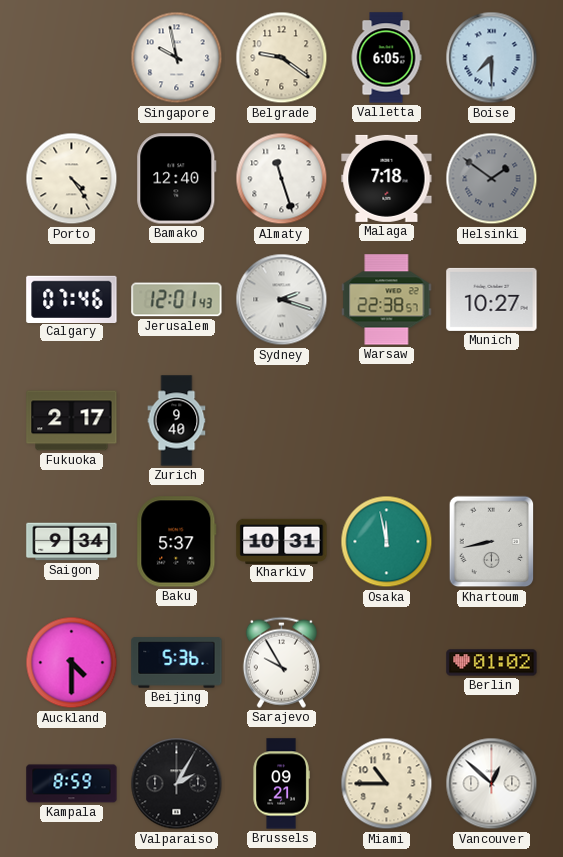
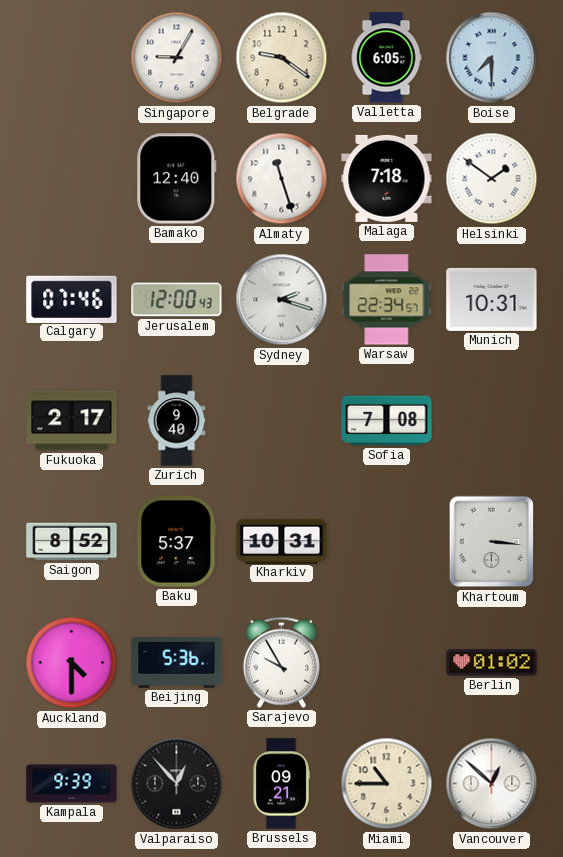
Singapore: 9:58 -> 9:05
Porto: 4:24 -> none
Helsinki dial: grey -> white
Jerusalem: 12:01 -> 12:00
Warsaw: 22:38 -> 22:34
Munich: 10:27 -> 10:31
Sofia: none -> 7:08
Saigon: 9:34 -> 8:52
Osaka: 11:58 -> none
Khartoum: 8:43 -> 3:16
Kampala: 8:59 -> 9:39
Valparaiso: 2:05 -> 12:53
